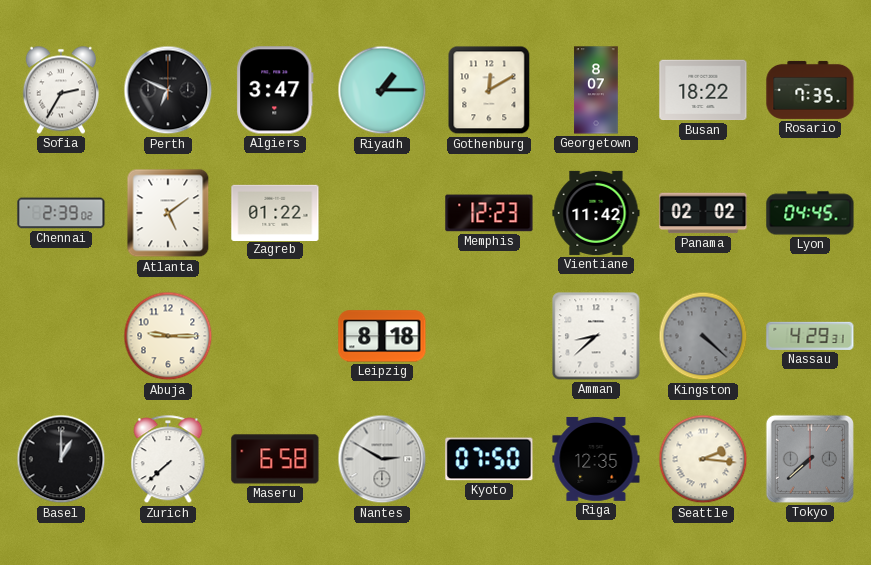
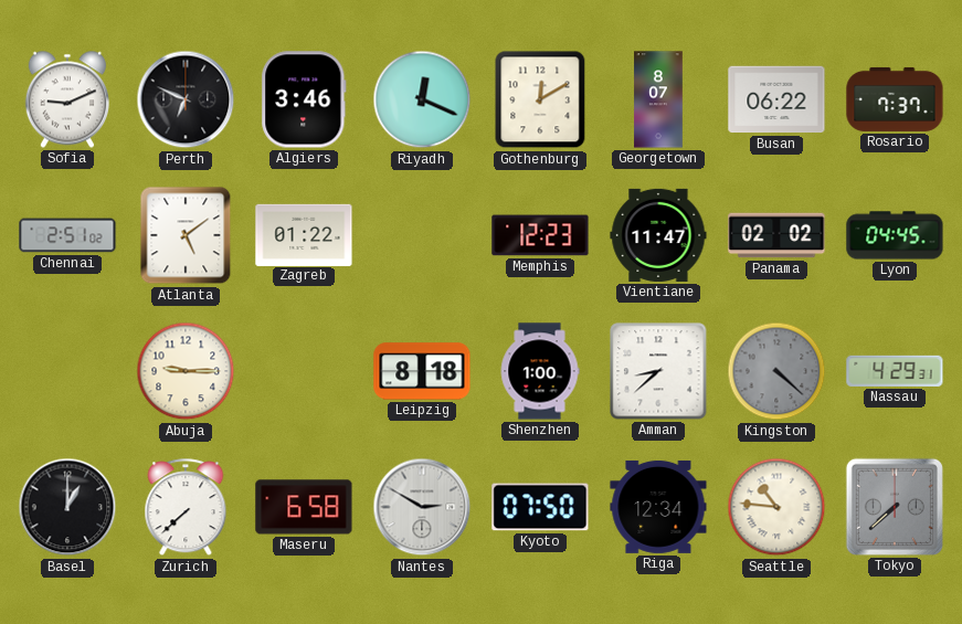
Sofia: 2:35 -> 9:11
Algiers: 3:47 -> 3:46
Riyadh: 1:15 -> 12:19
Busan: 18:22 -> 06:22
Rosario: 7:35 -> 7:37
Chennai: 2:39 -> 2:51
Vientiane: 11:42 -> 11:47
Shenzhen: none -> 1:00
Riga: 12:35 -> 12:34
Seattle: 2:16 -> 10:46
